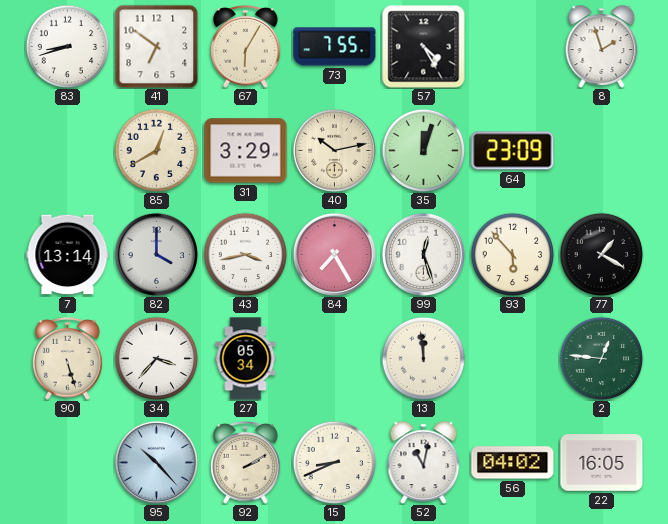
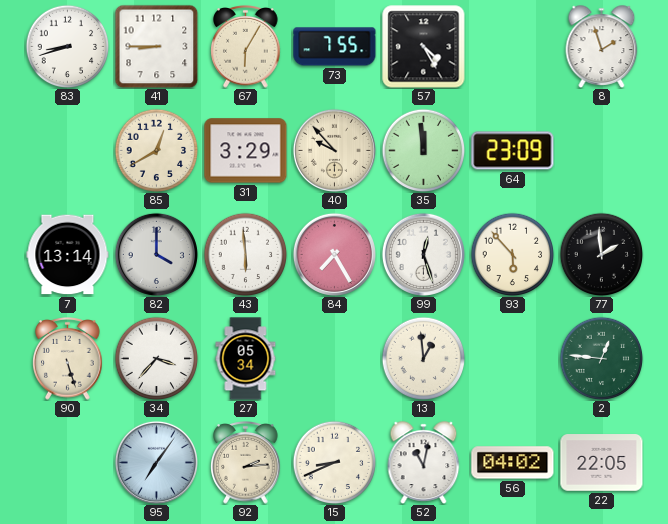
41: 6:51 -> 8:45
40: 10:13 -> 9:53
35: 12:03 -> 11:59
43: 3:43 -> 5:59
77: 1:20 -> 1:59
13: 11:59 -> 12:59
95: 10:23 -> 7:06
92: 2:10 -> 2:14
22: 16:05 -> 22:05
